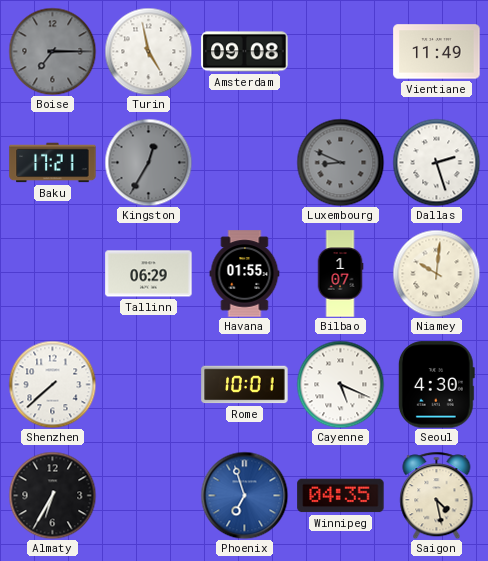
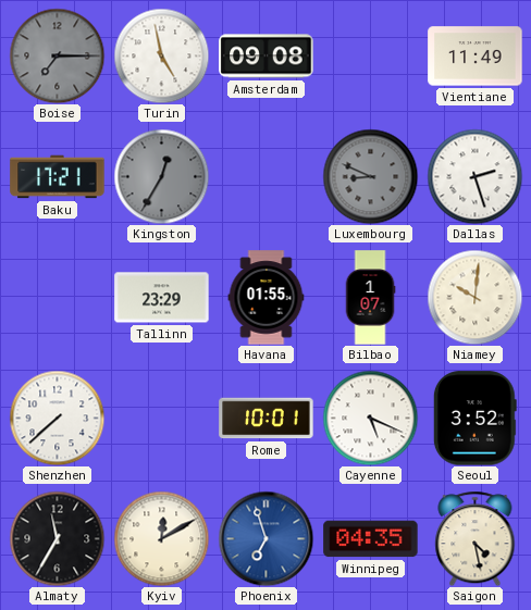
Tallinn: 06:29 -> 23:29
Seoul: 4:30 -> 3:52
Almaty: 6:35 -> 11:35
Kyiv: none -> 12:10
